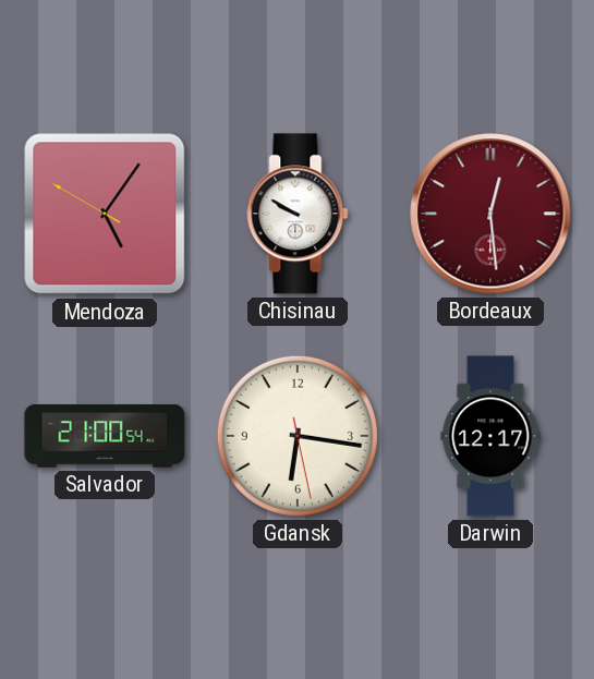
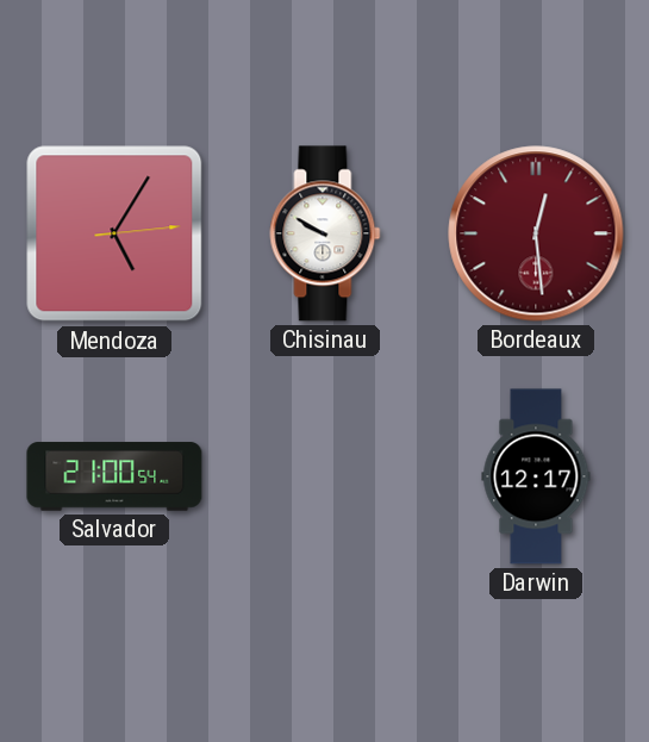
Mendoza: 5:05:50 -> 5:05:14
Gdansk: 6:16 -> none
